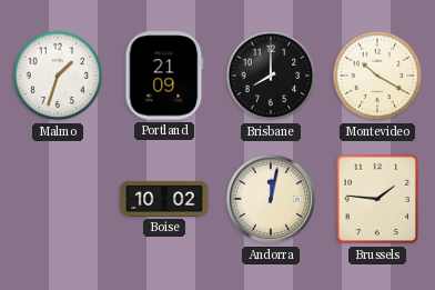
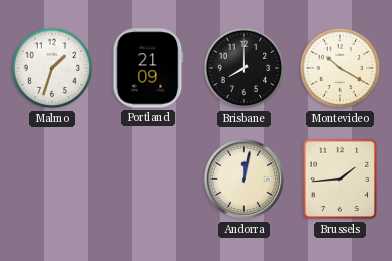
Boise: 10:02 -> none
Brussels: 1:46 -> 1:44
